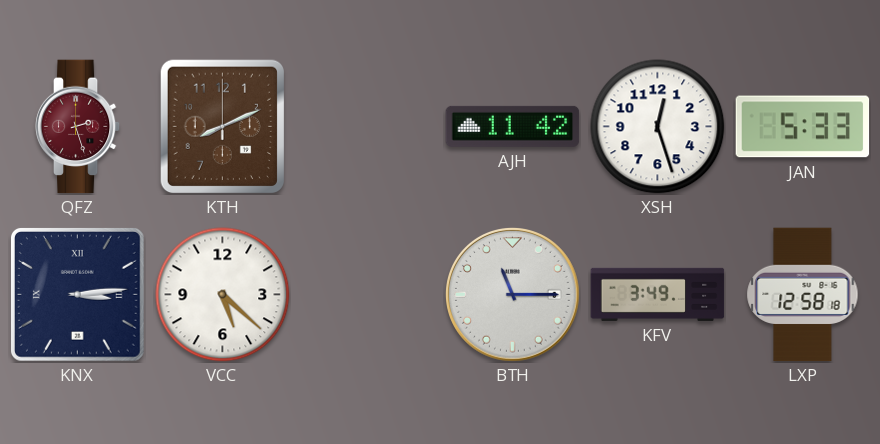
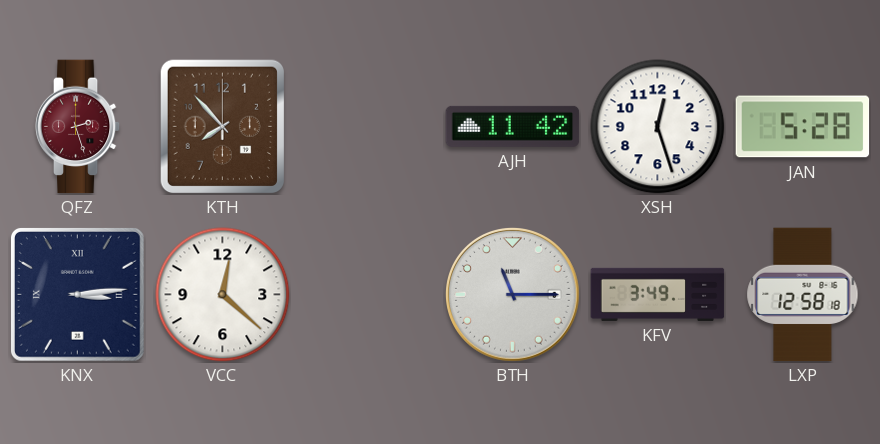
KTH: 8:11 -> 7:53
JAN: 5:33 -> 5:28
VCC: 5:22 -> 12:22
